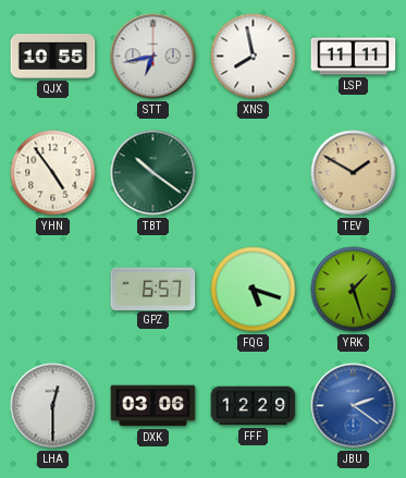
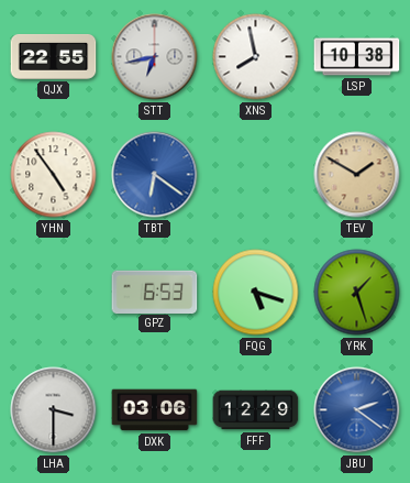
QJX: 10:55 -> 22:55
LSP: 11:11 -> 10:38
TBT: 10:21 -> 6:21
TBT dial: green -> blue
GPZ: 6:57 -> 6:53
LHA: 12:30 -> 3:30
